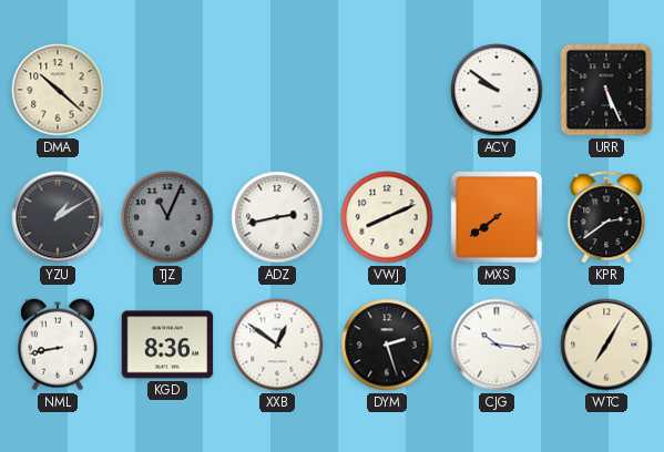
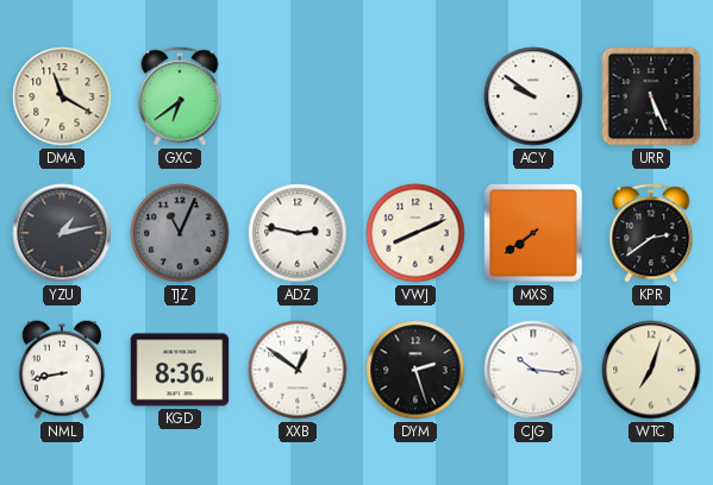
DMA: 10:22 -> 11:20
GXC: none -> 6:39
YZU: 1:10 -> 1:13
ADZ: 2:43 -> 2:47
WTC: 7:05 -> 7:03
